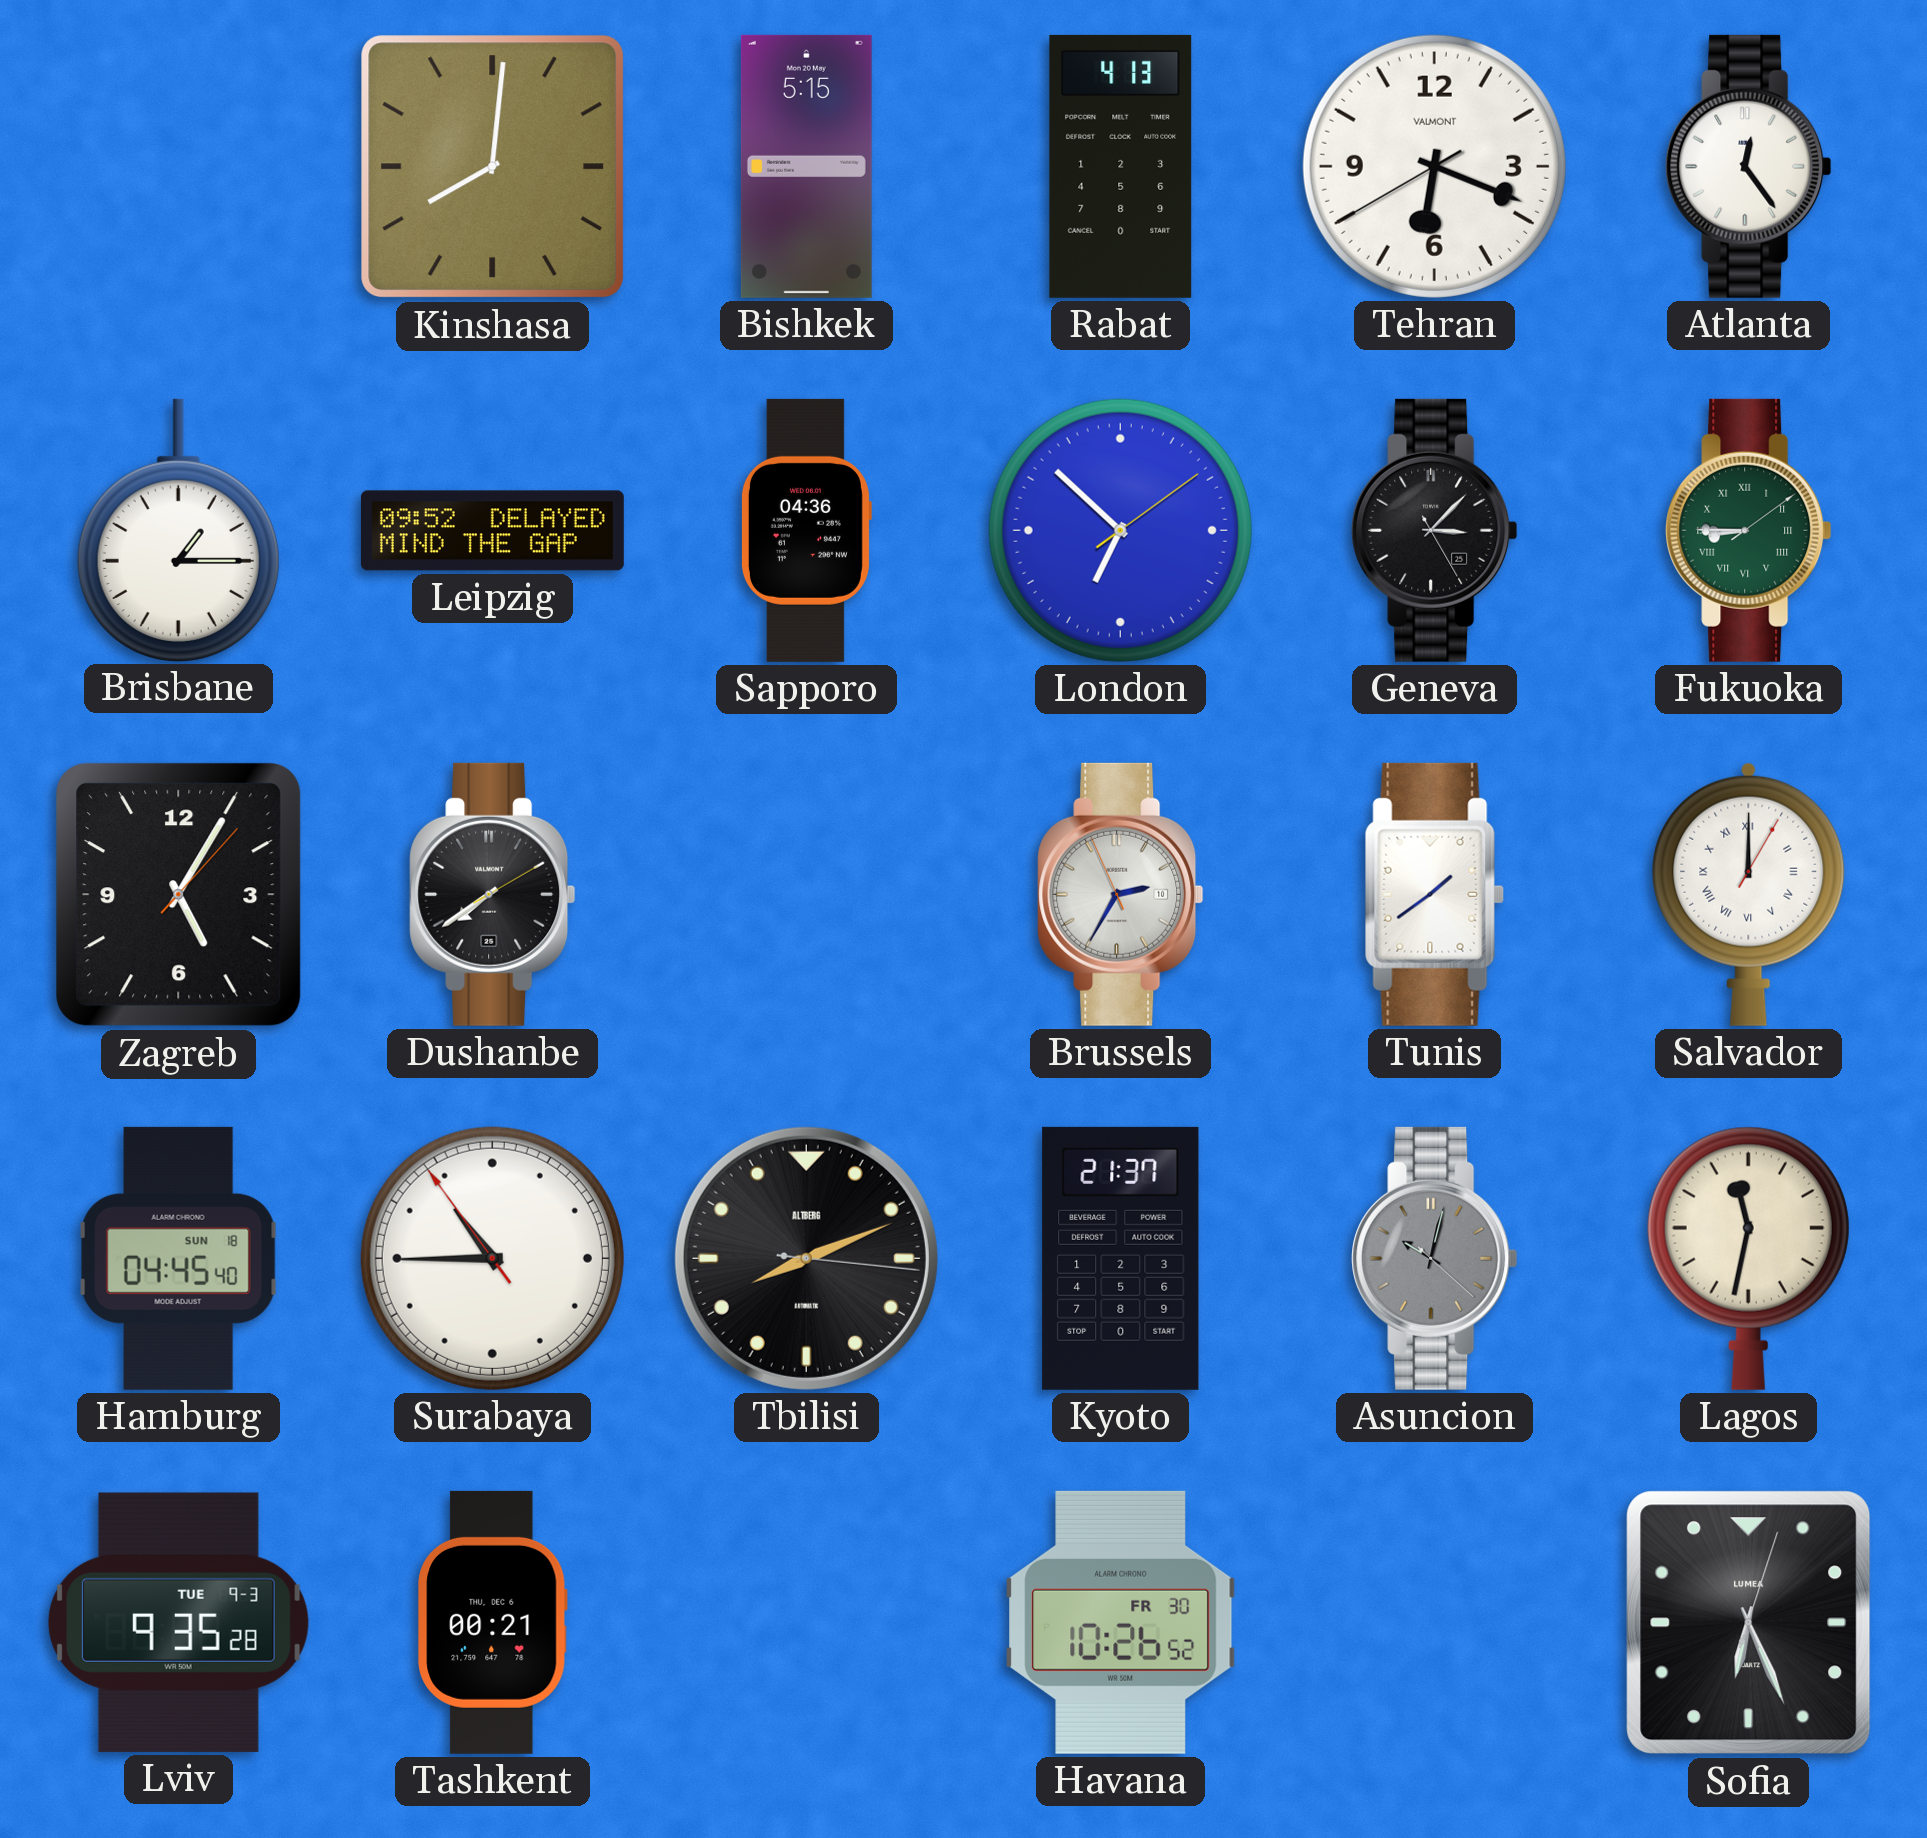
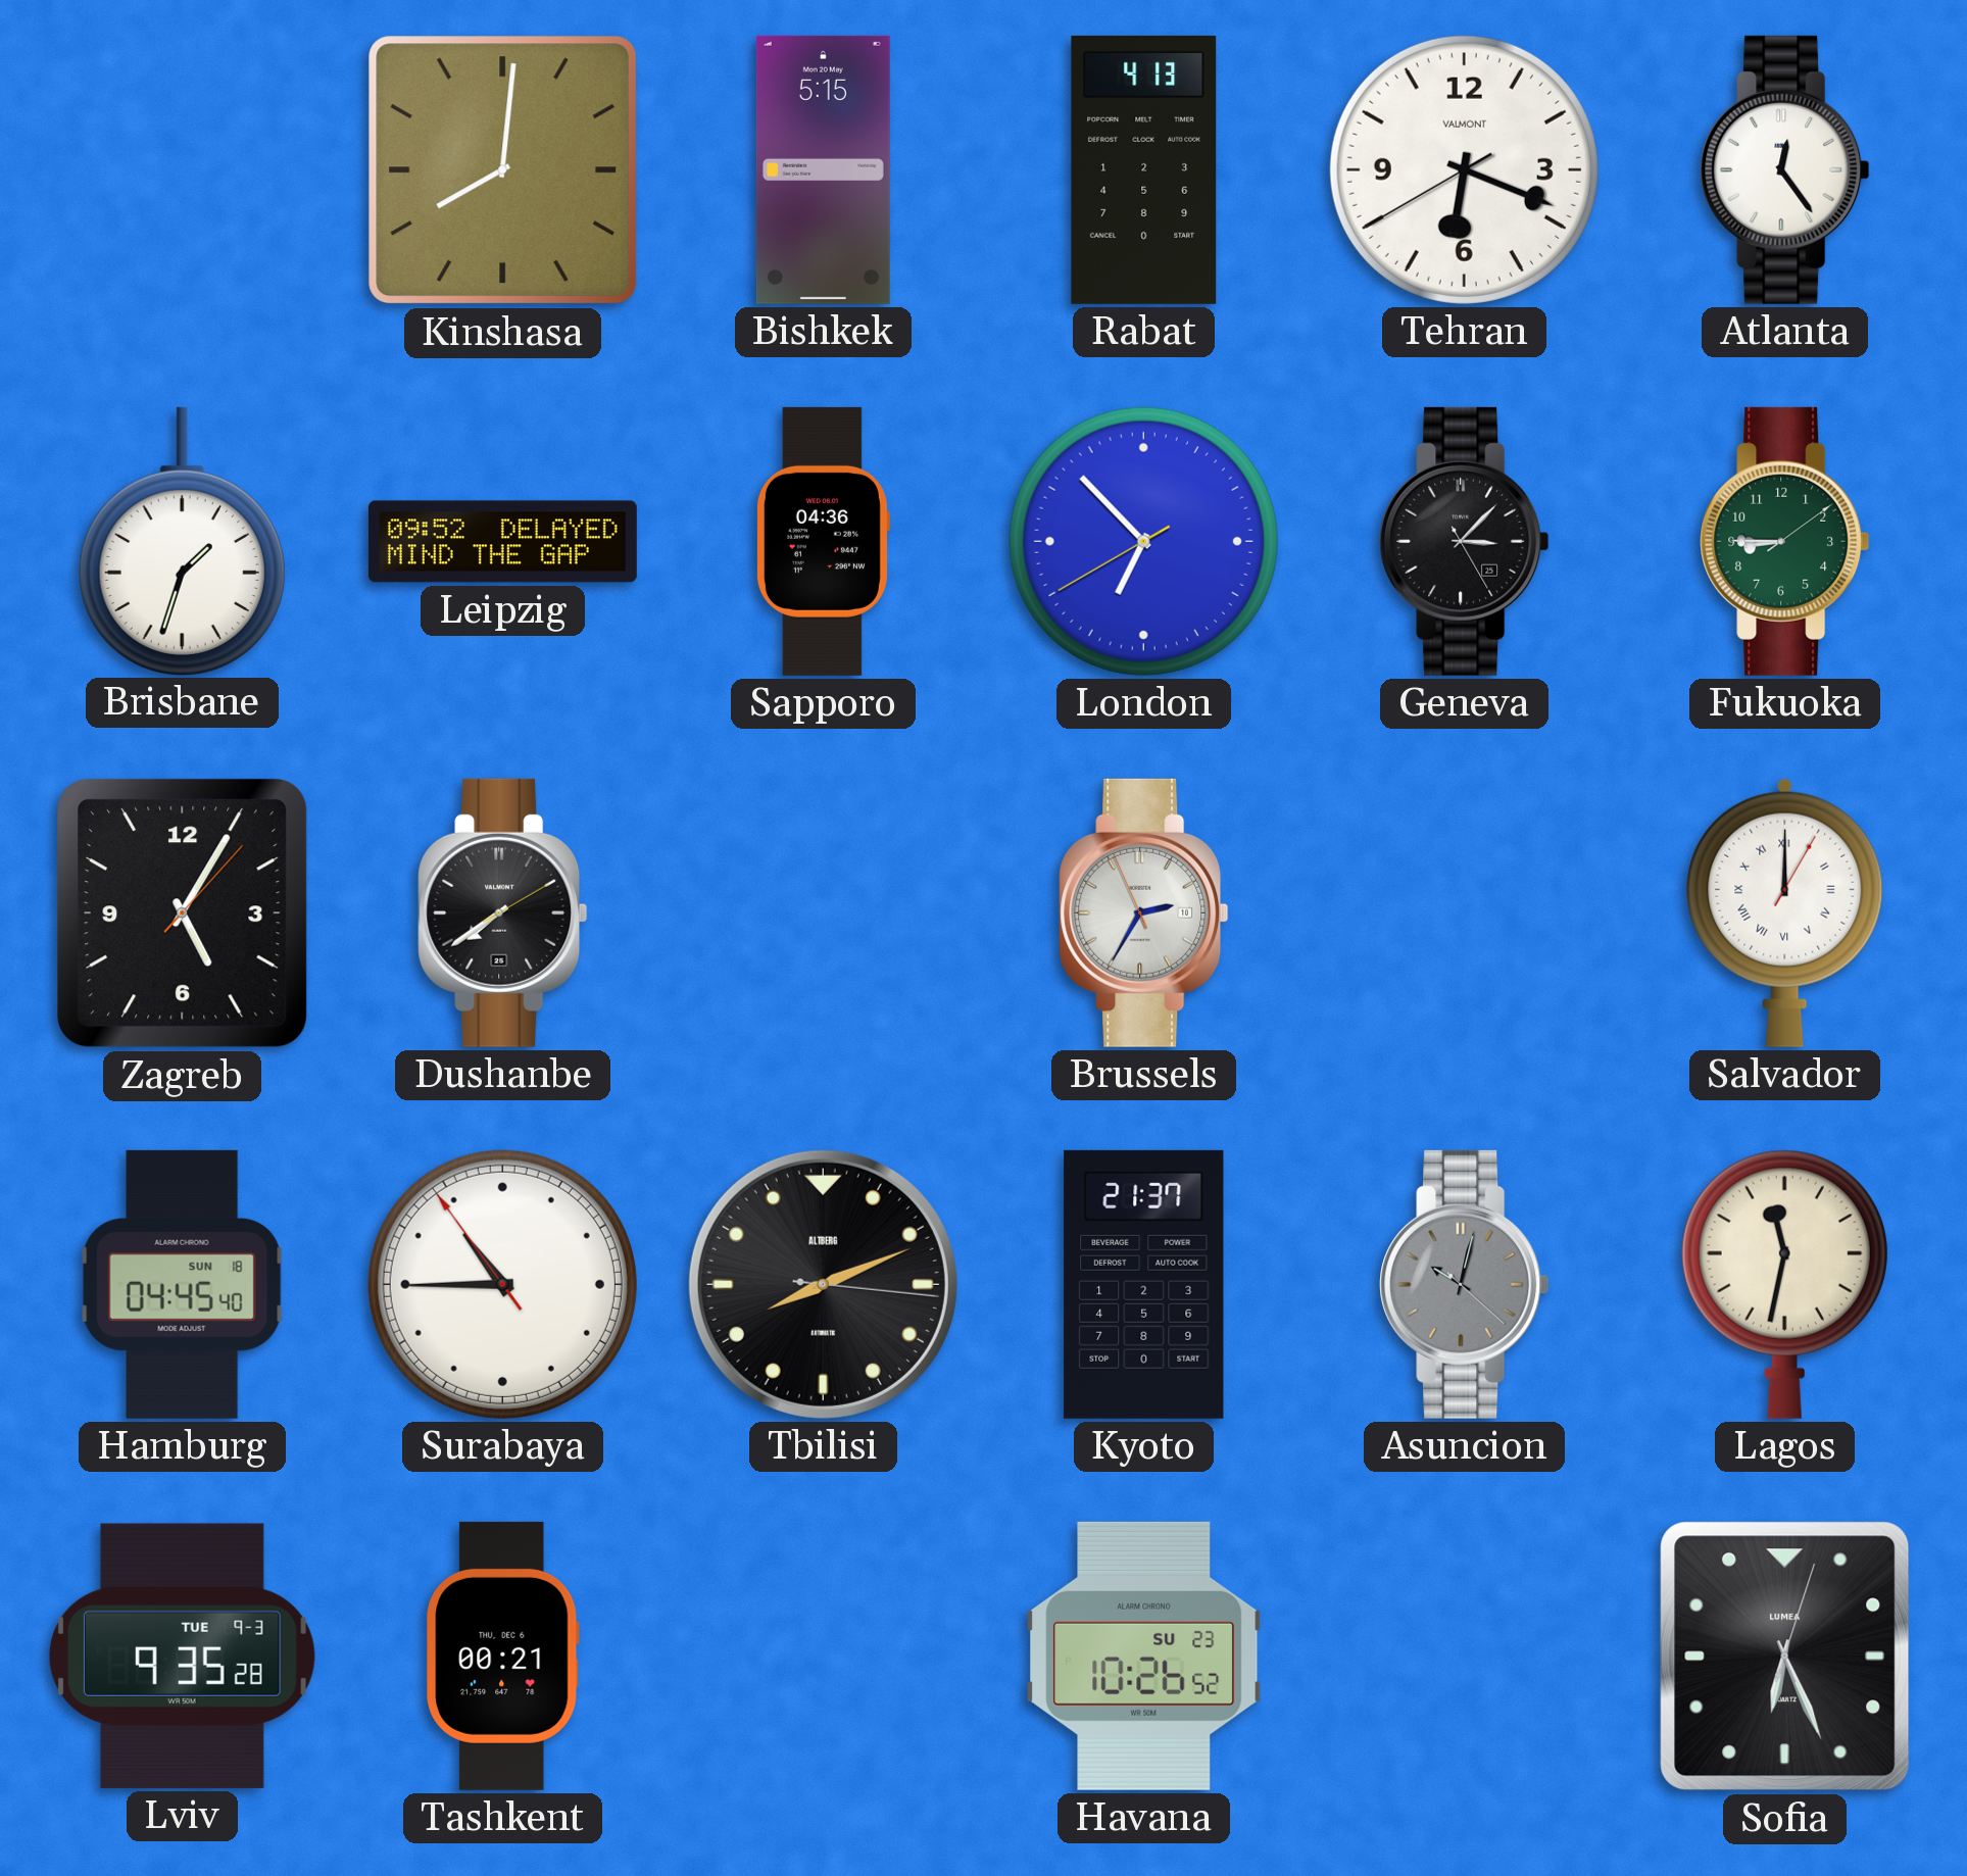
Brisbane: 1:15 -> 1:33
London: 6:52:09 -> 6:52:40
Fukuoka numerals: Roman -> Arabic
Tunis: 1:39 -> none
Havana date: FR 30 -> SU 23
